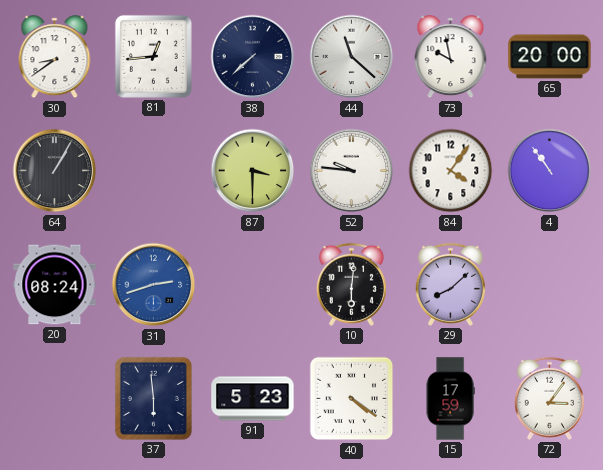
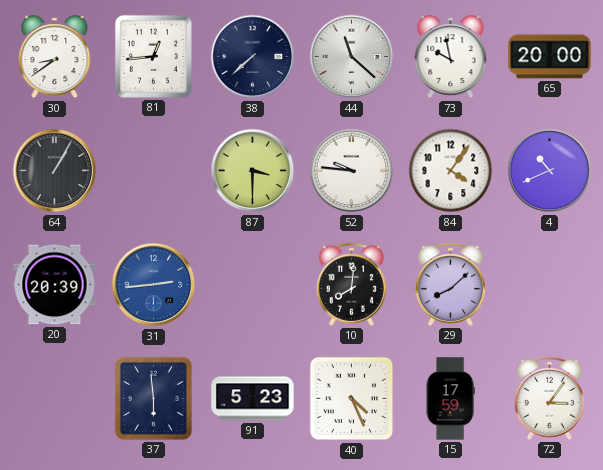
4: 10:54 -> 10:41
20: 08:24 -> 20:39
31: 2:42 -> 2:44
10: 6:01 -> 8:01
40: 4:21 -> 4:26
